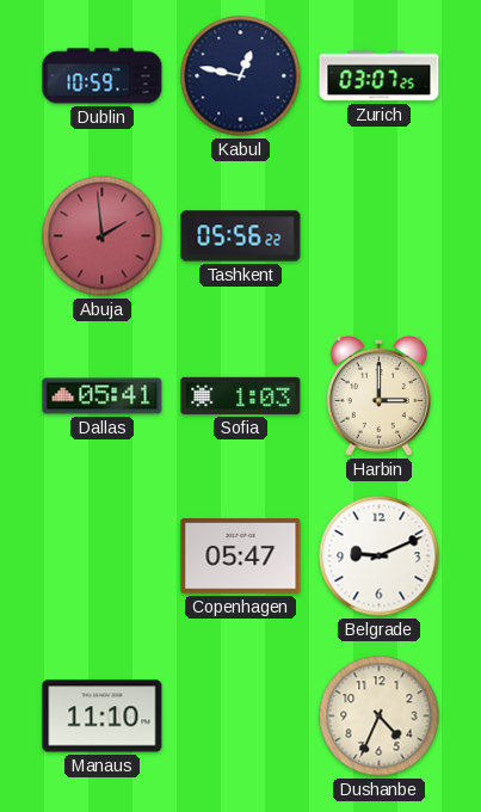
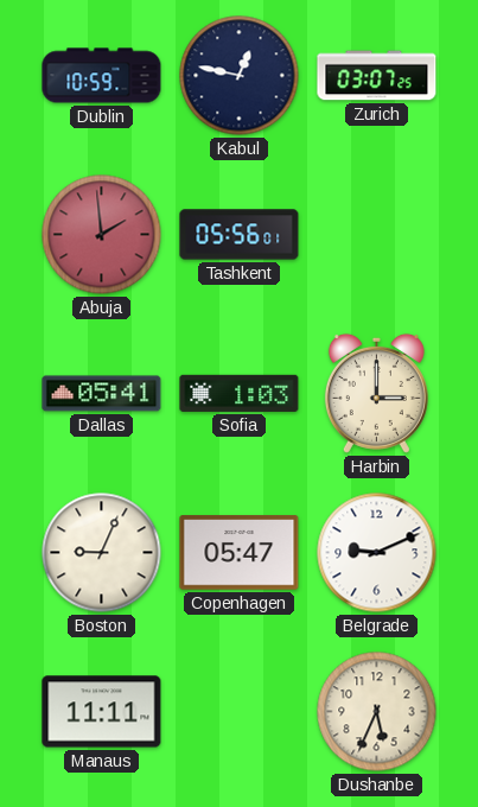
Tashkent: 05:56:22 -> 05:56:01
Boston: none -> 9:04
Manaus: 11:10 -> 11:11
Dushanbe: 4:34 -> 5:34
